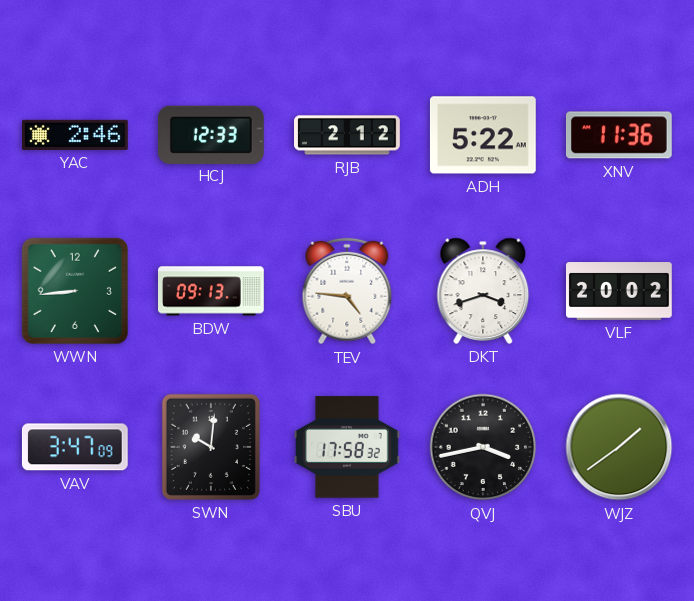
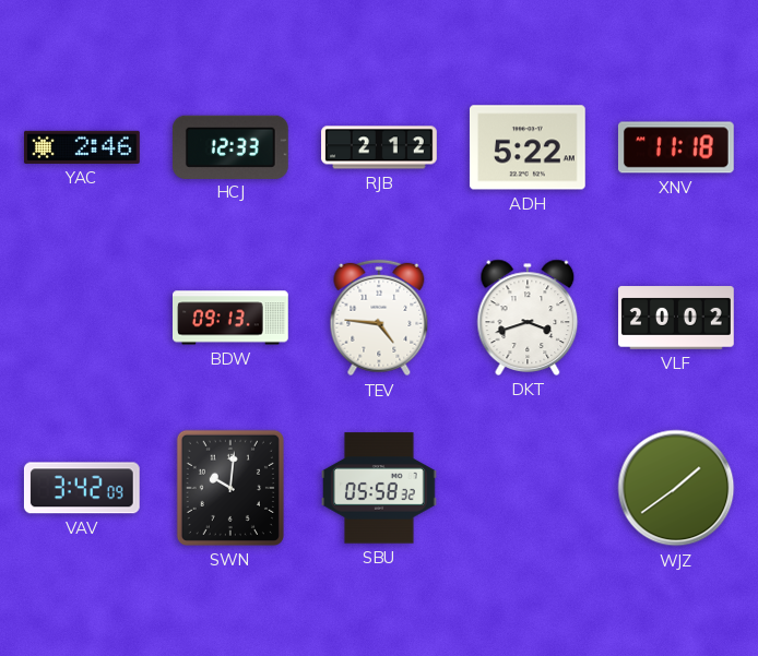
XNV: 11:36 -> 11:18
WWN: 8:44 -> none
VAV: 3:47 -> 3:42
SBU: 17:58 -> 05:58
QVJ: 3:43 -> none
